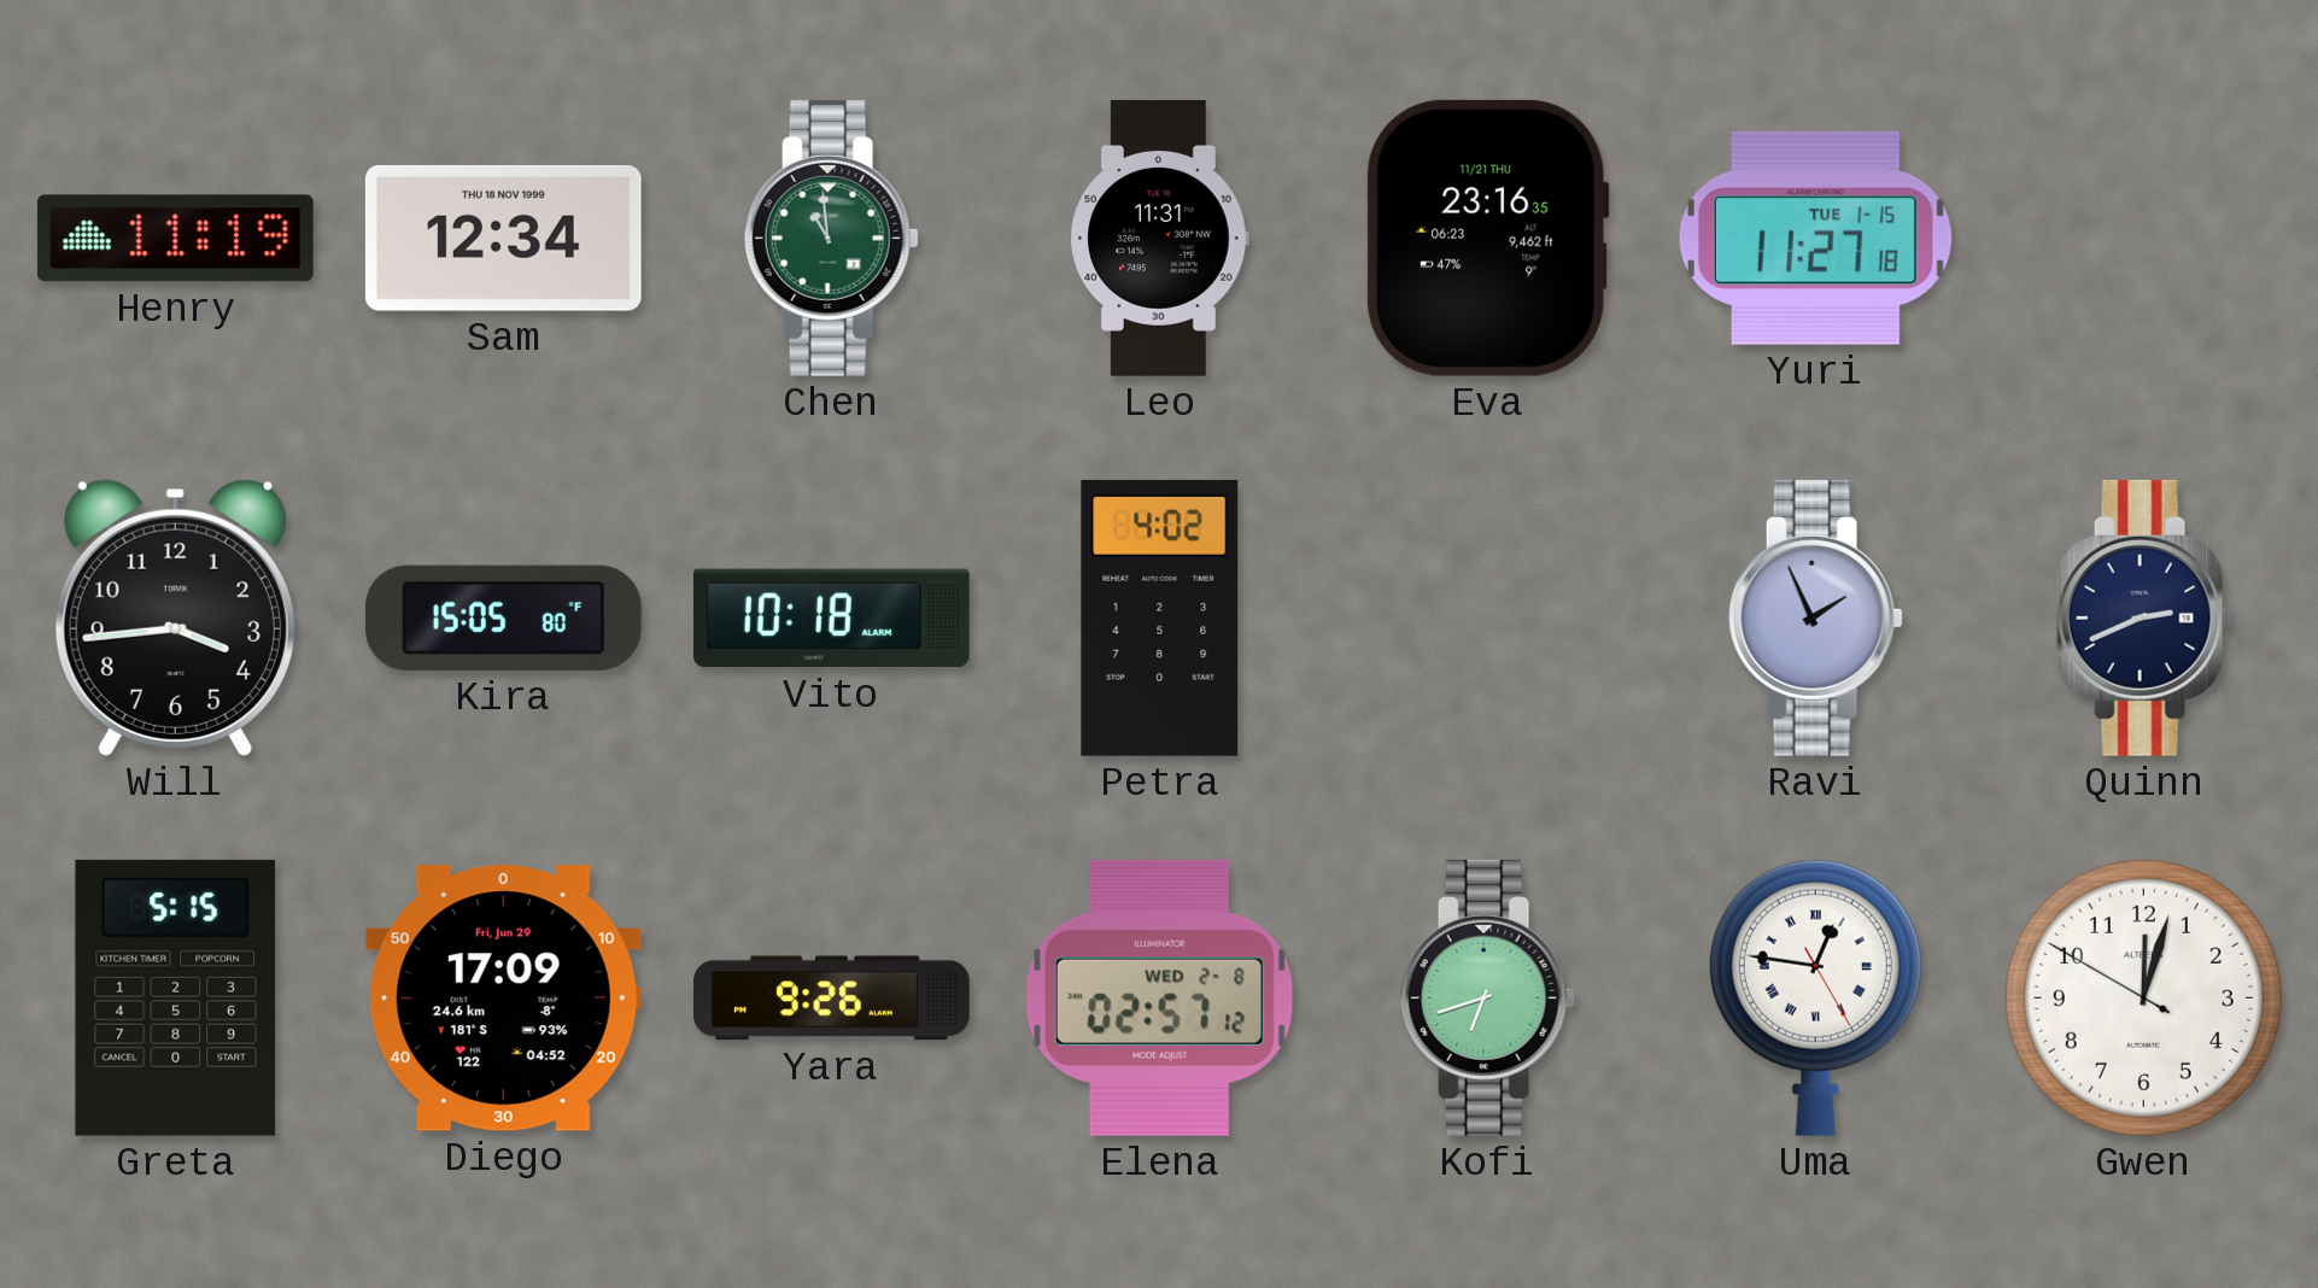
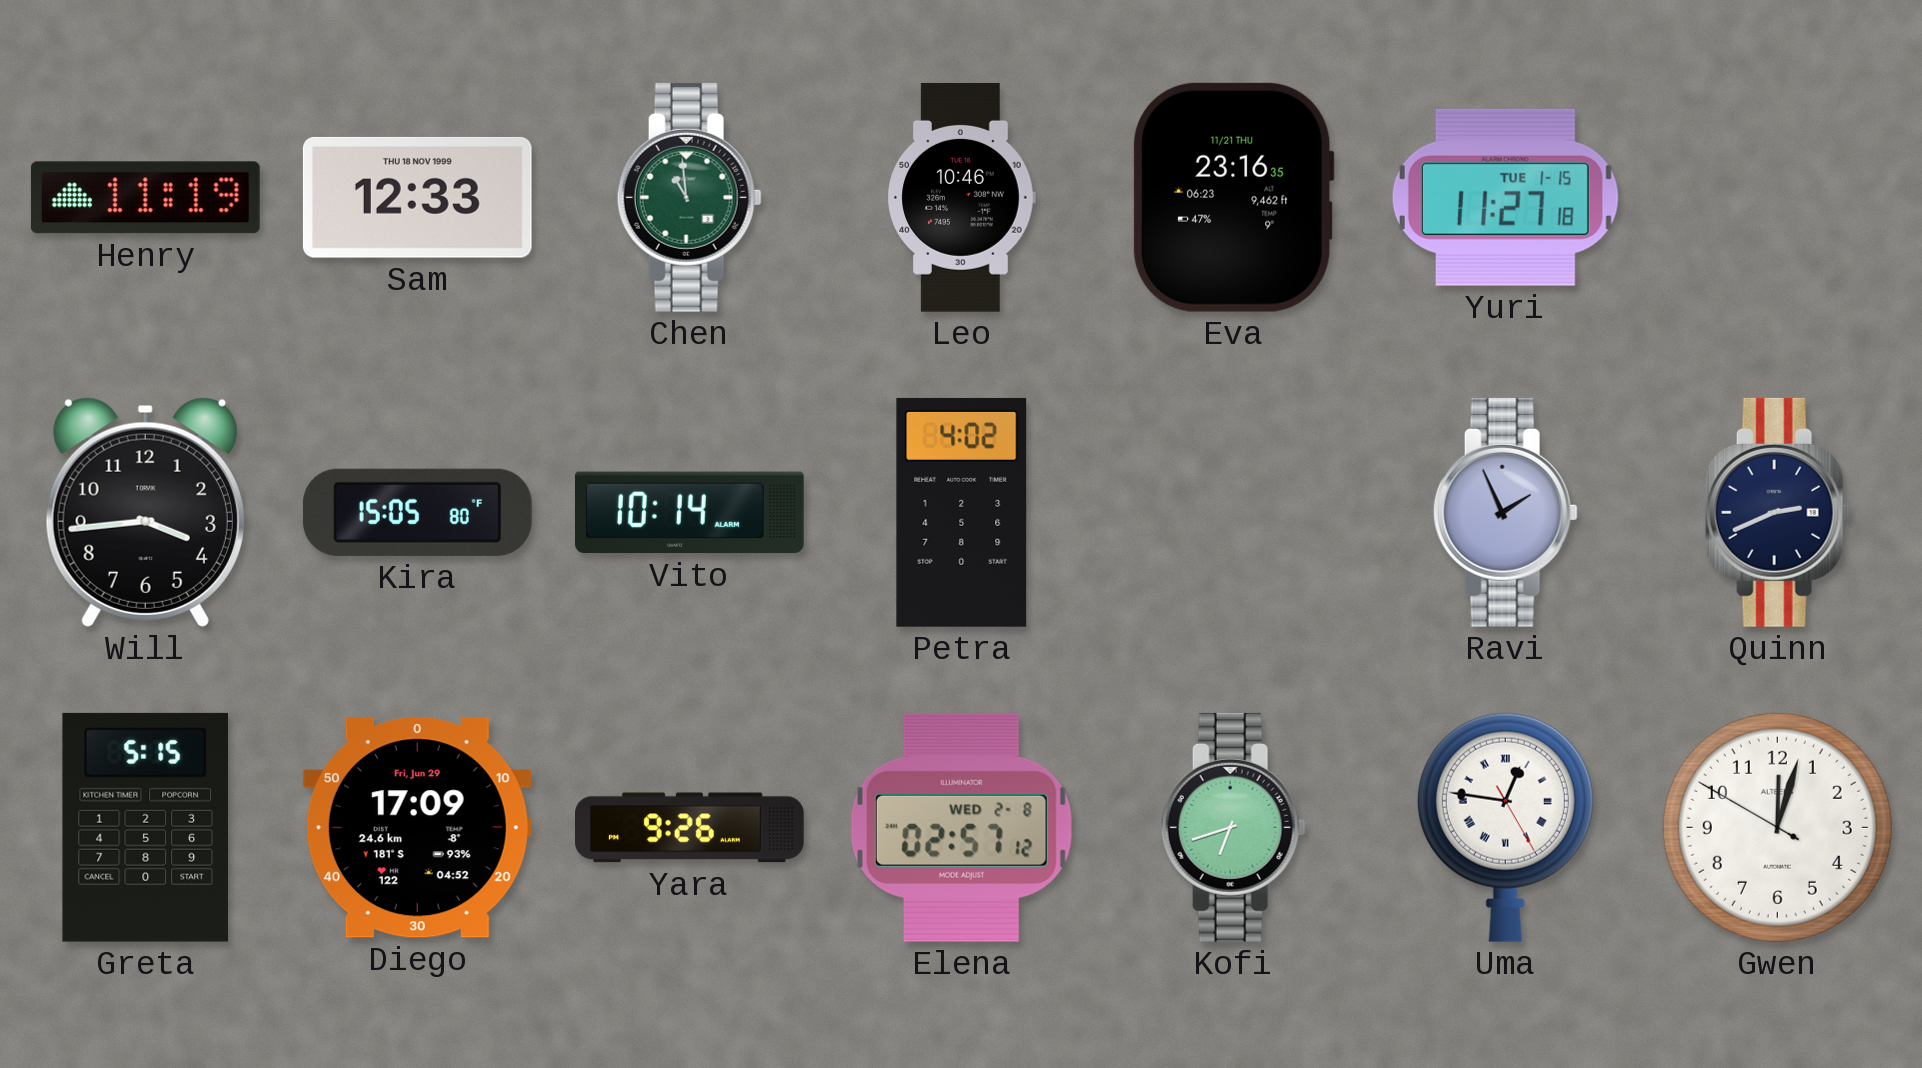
Sam: 12:34 -> 12:33
Leo: 11:31 -> 10:46
Vito: 10:18 -> 10:14
